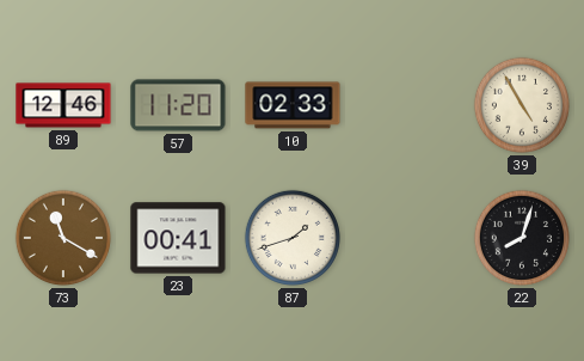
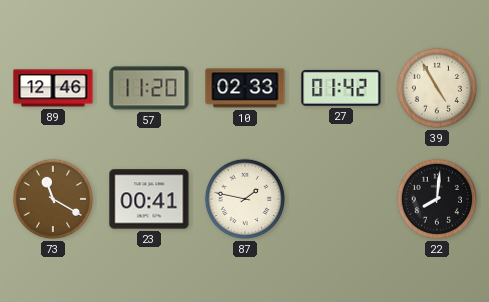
27: none -> 01:42
87: 1:42 -> 1:47
22: 8:03 -> 8:01
